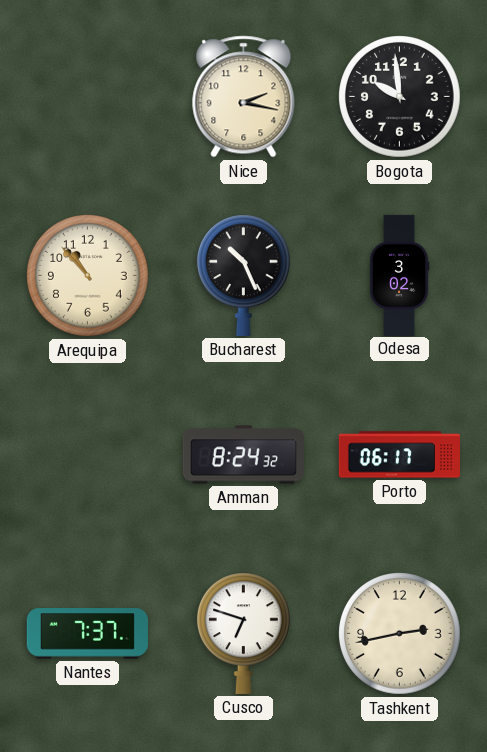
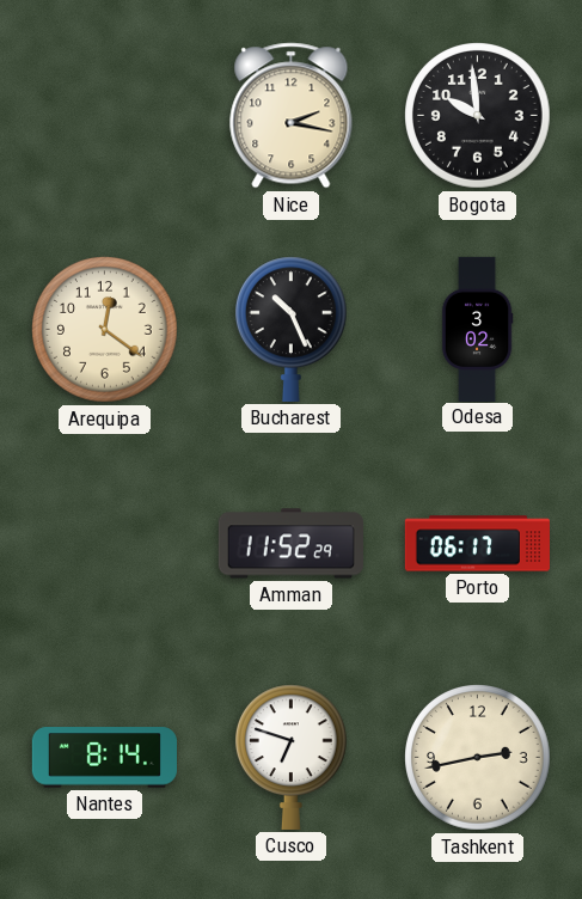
Arequipa: 10:53 -> 12:21
Amman: 8:24 -> 11:52
Nantes: 7:37 -> 8:14
